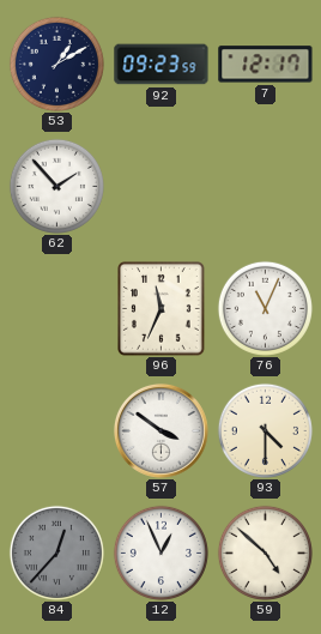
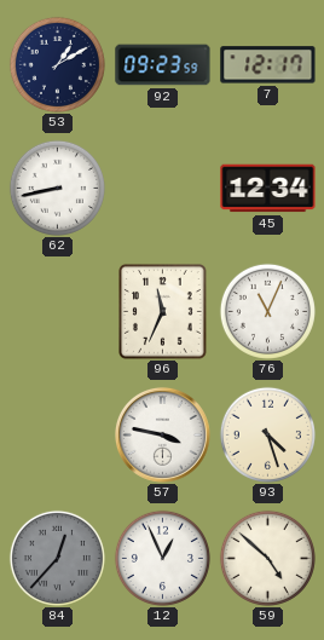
62: 1:53 -> 8:43
45: none -> 12:34
57: 3:51 -> 3:47
93: 4:30 -> 4:27
